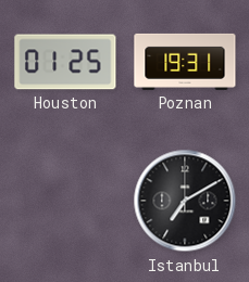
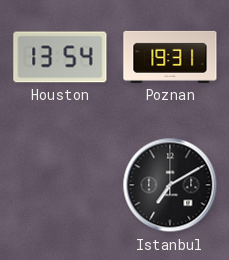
Houston: 01:25 -> 13:54
